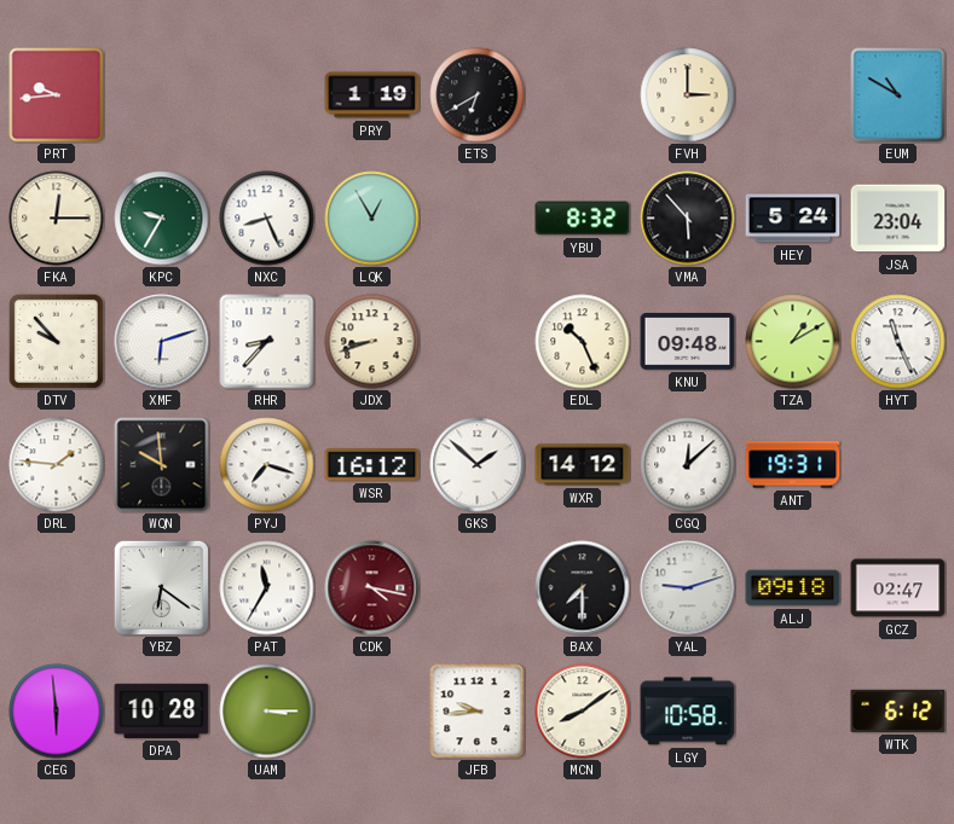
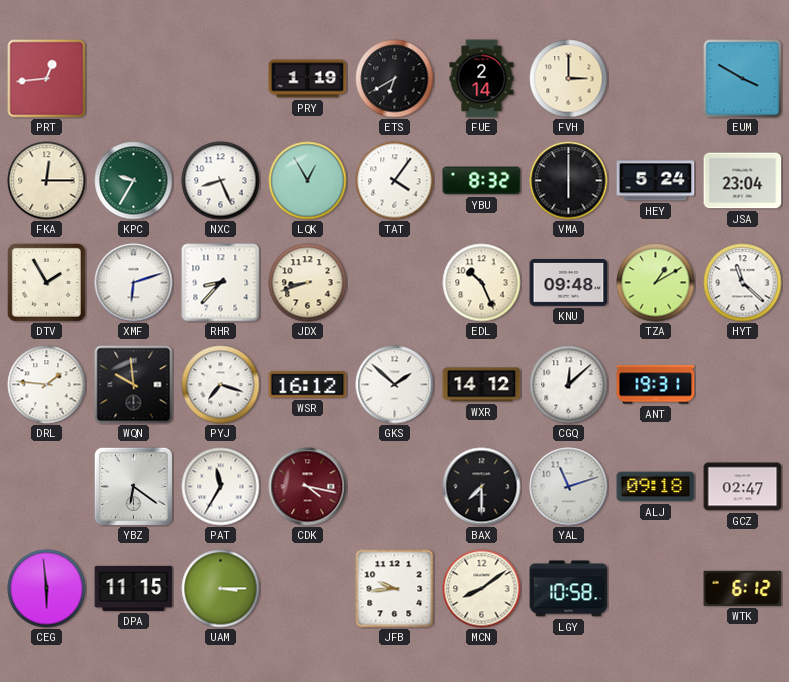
PRT: 9:44 -> 12:44
FUE: none -> 2:14
EUM: 10:50 -> 3:50
TAT: none -> 4:06
VMA: 5:53 -> 6:00
DTV: 9:53 -> 1:55
HYT: 11:26 -> 11:22
YAL: 9:12 -> 11:12
DPA: 10:28 -> 11:15
